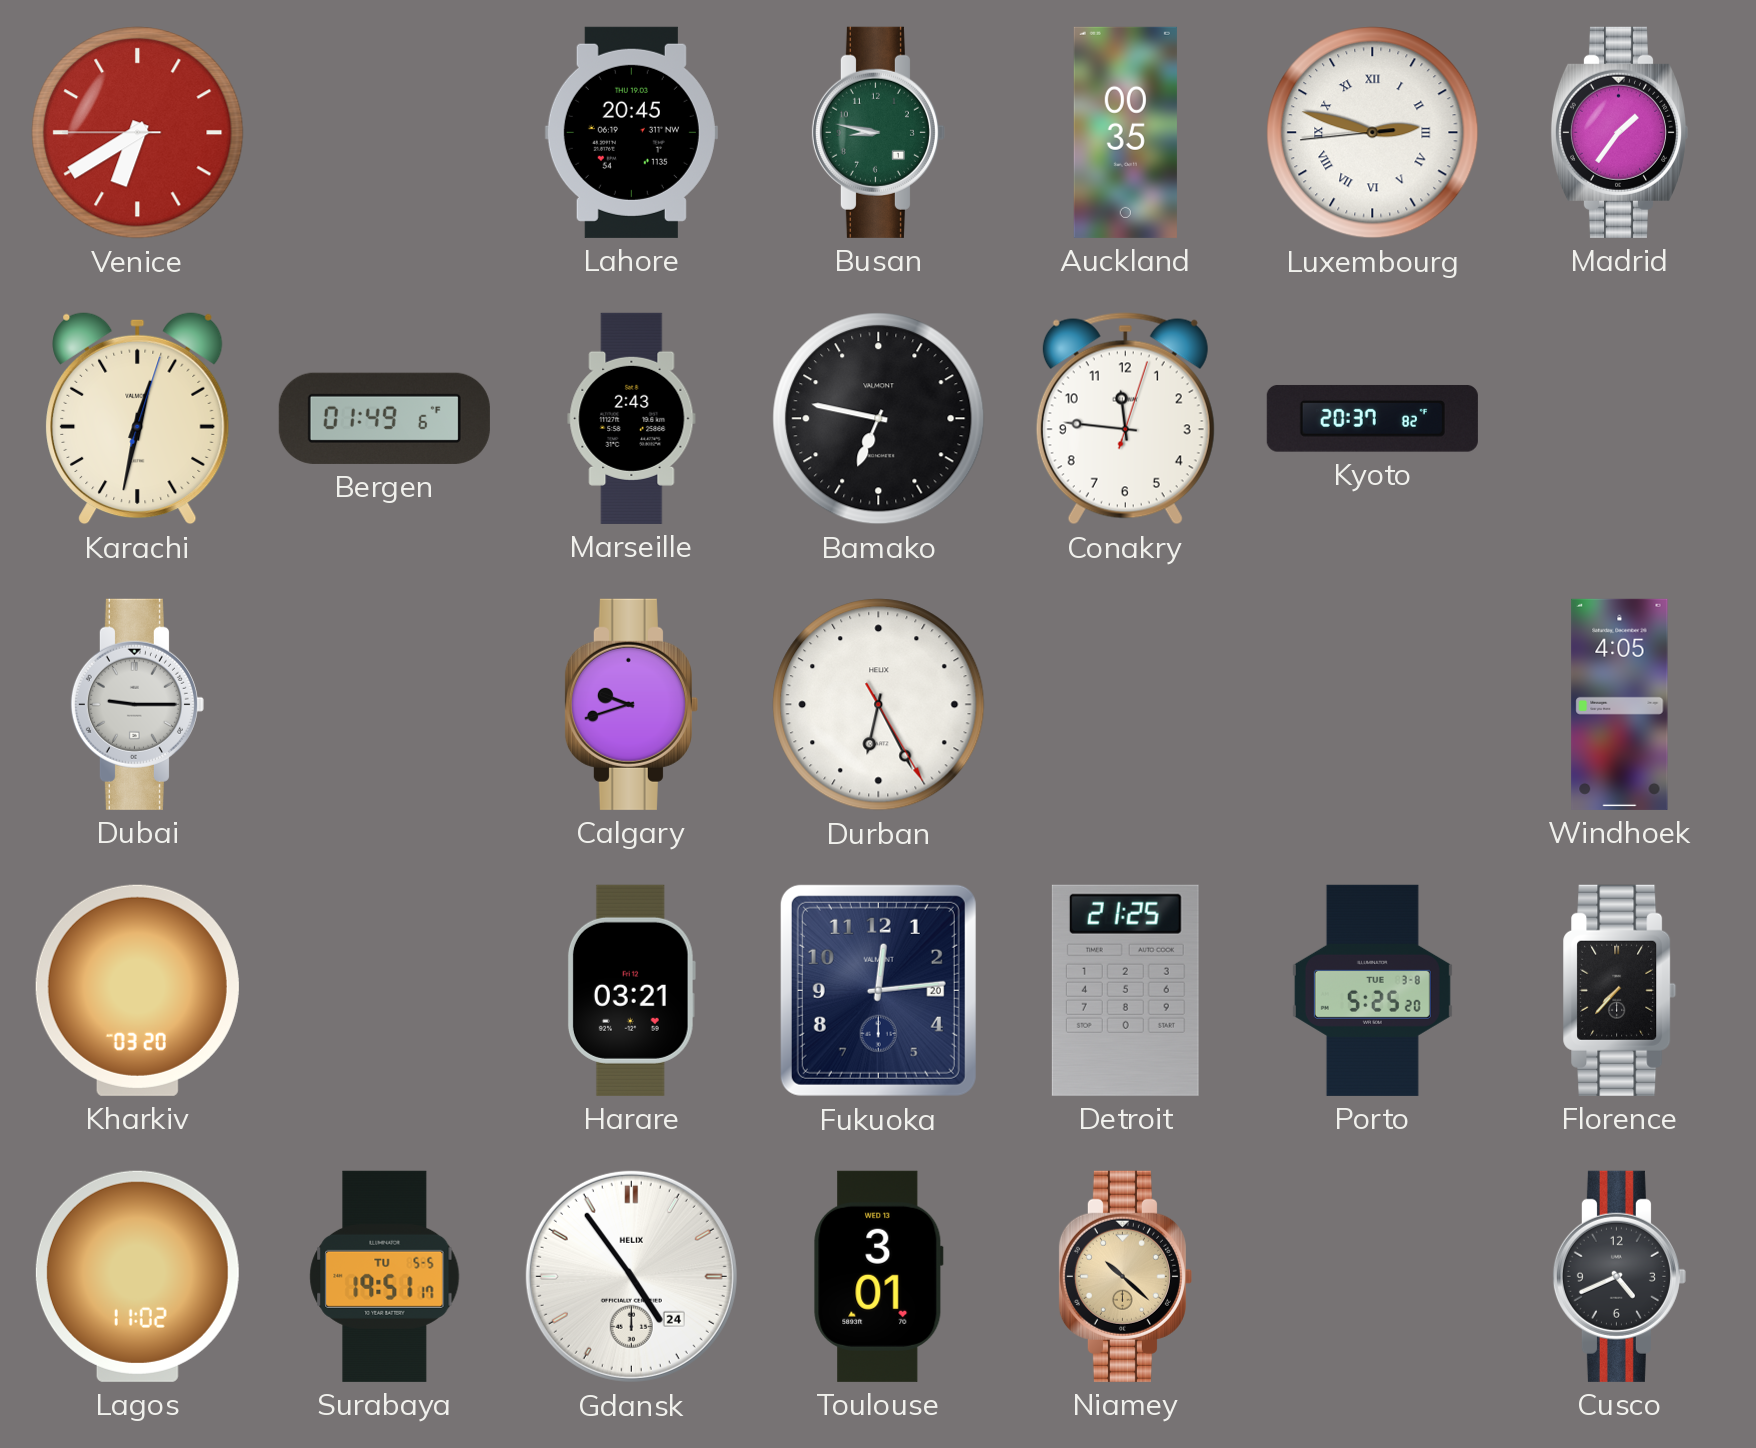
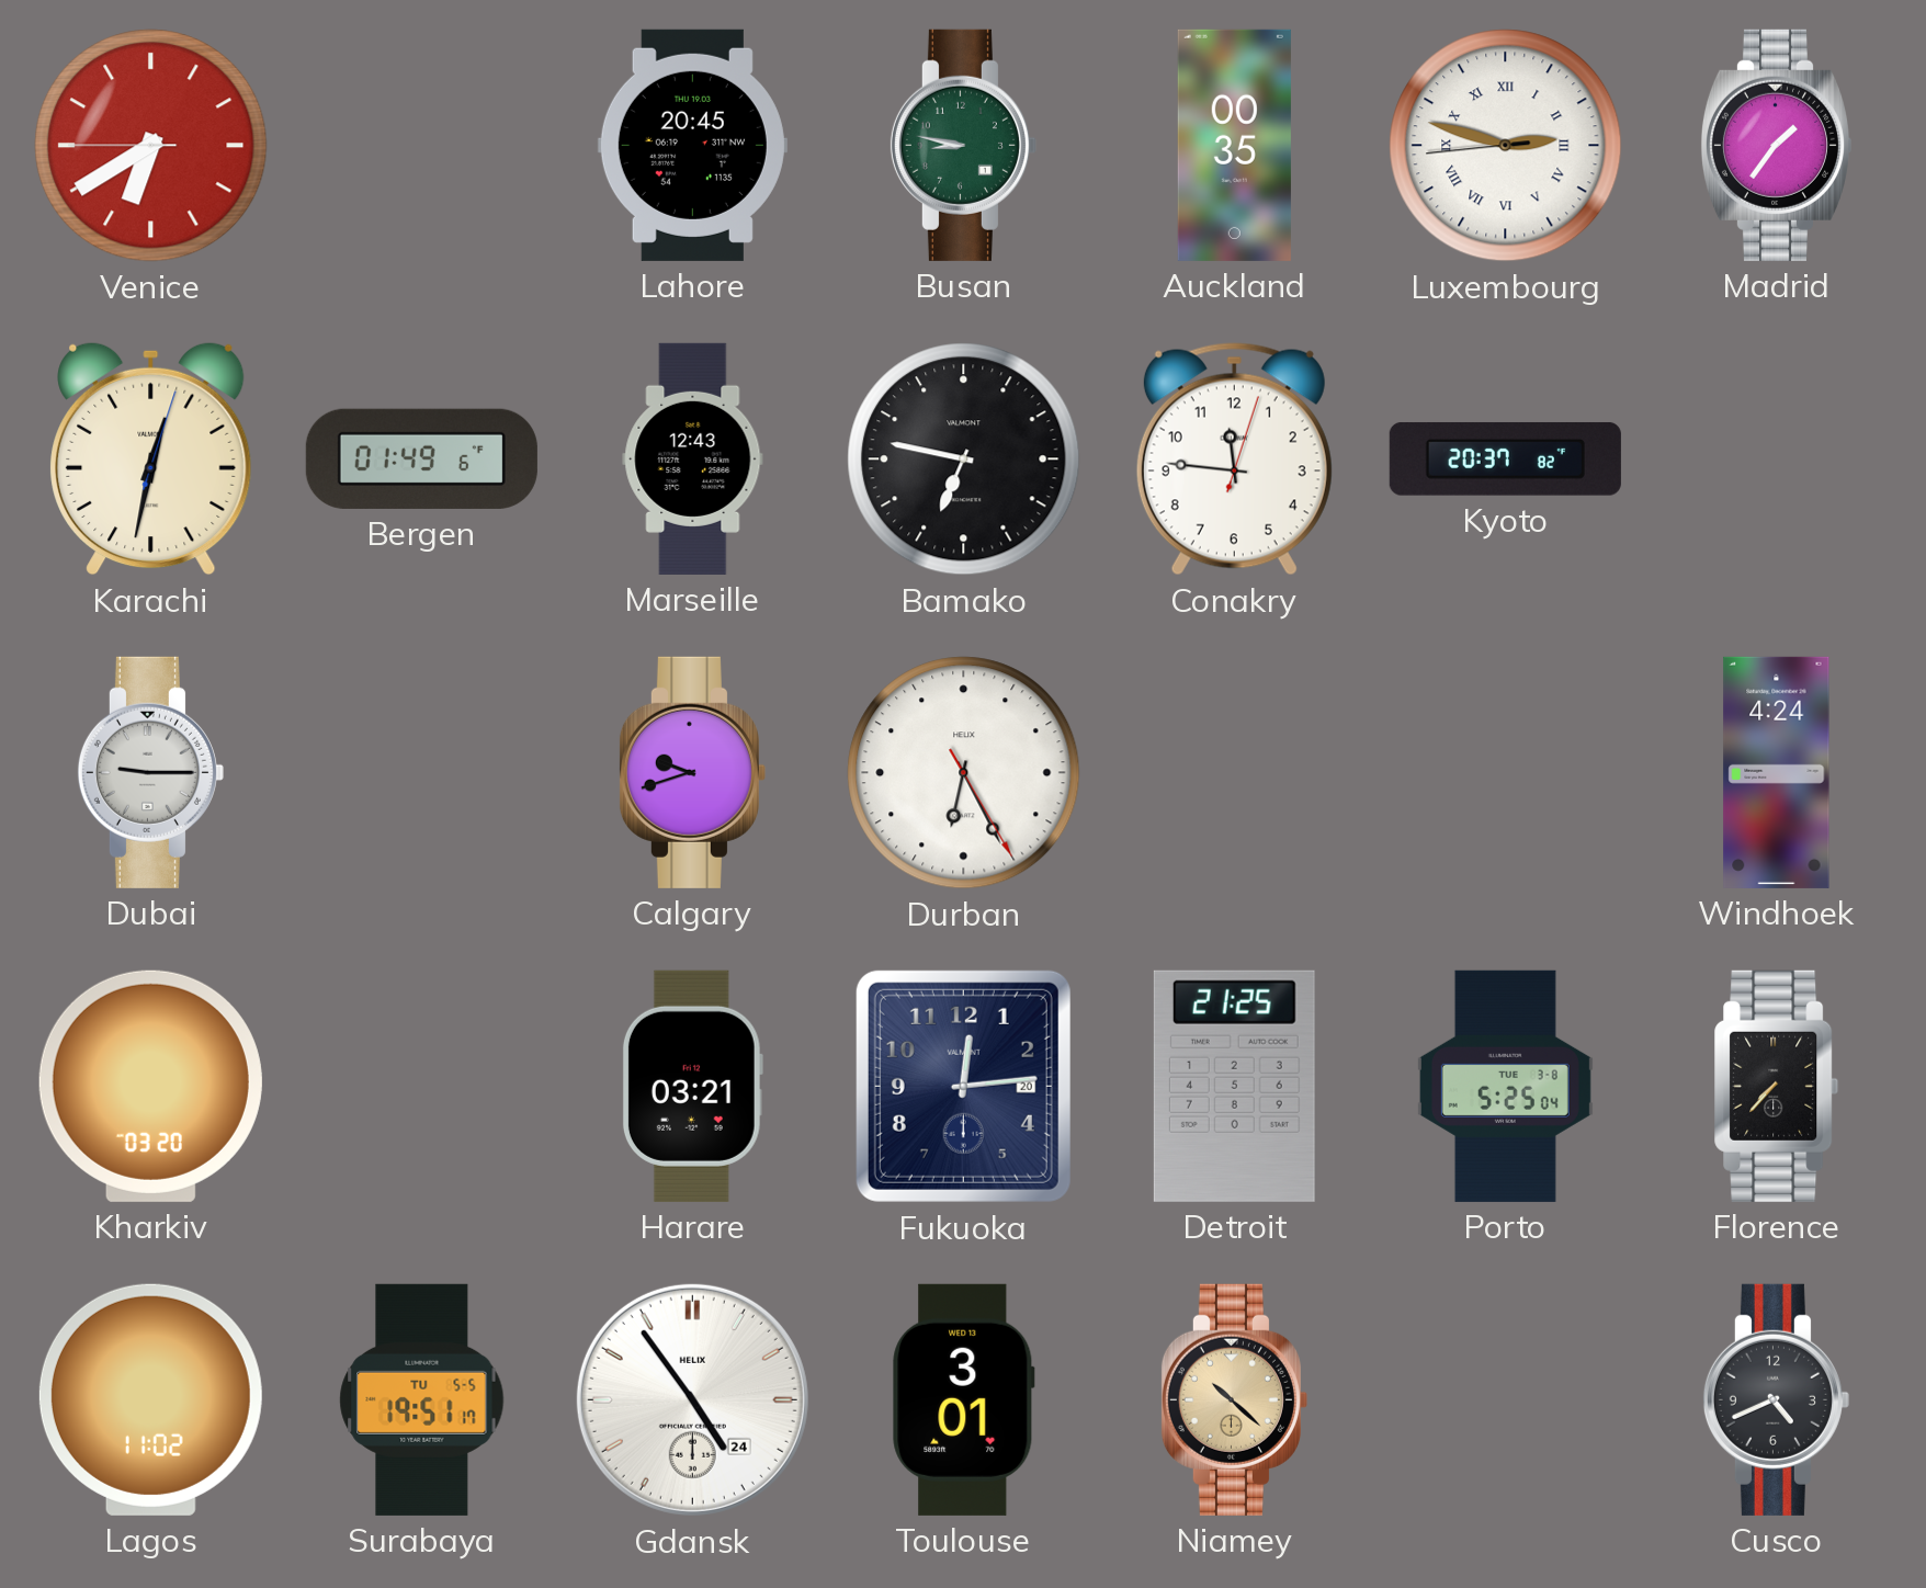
Marseille: 2:43 -> 12:43
Windhoek: 4:05 -> 4:24
Porto: 5:25:20 -> 5:25:04
